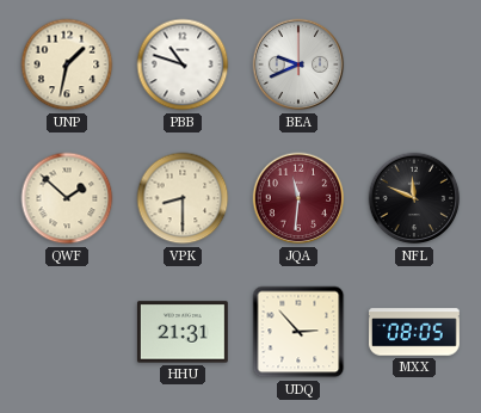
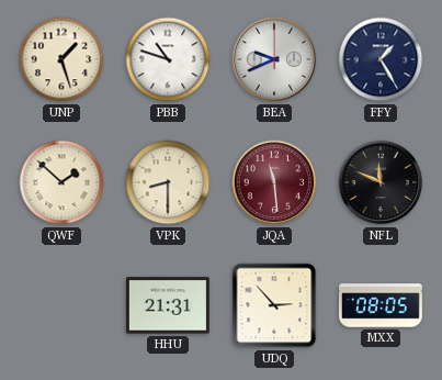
UNP: 1:32 -> 1:27
FFY: none -> 1:25
JQA: 11:31 -> 11:29
